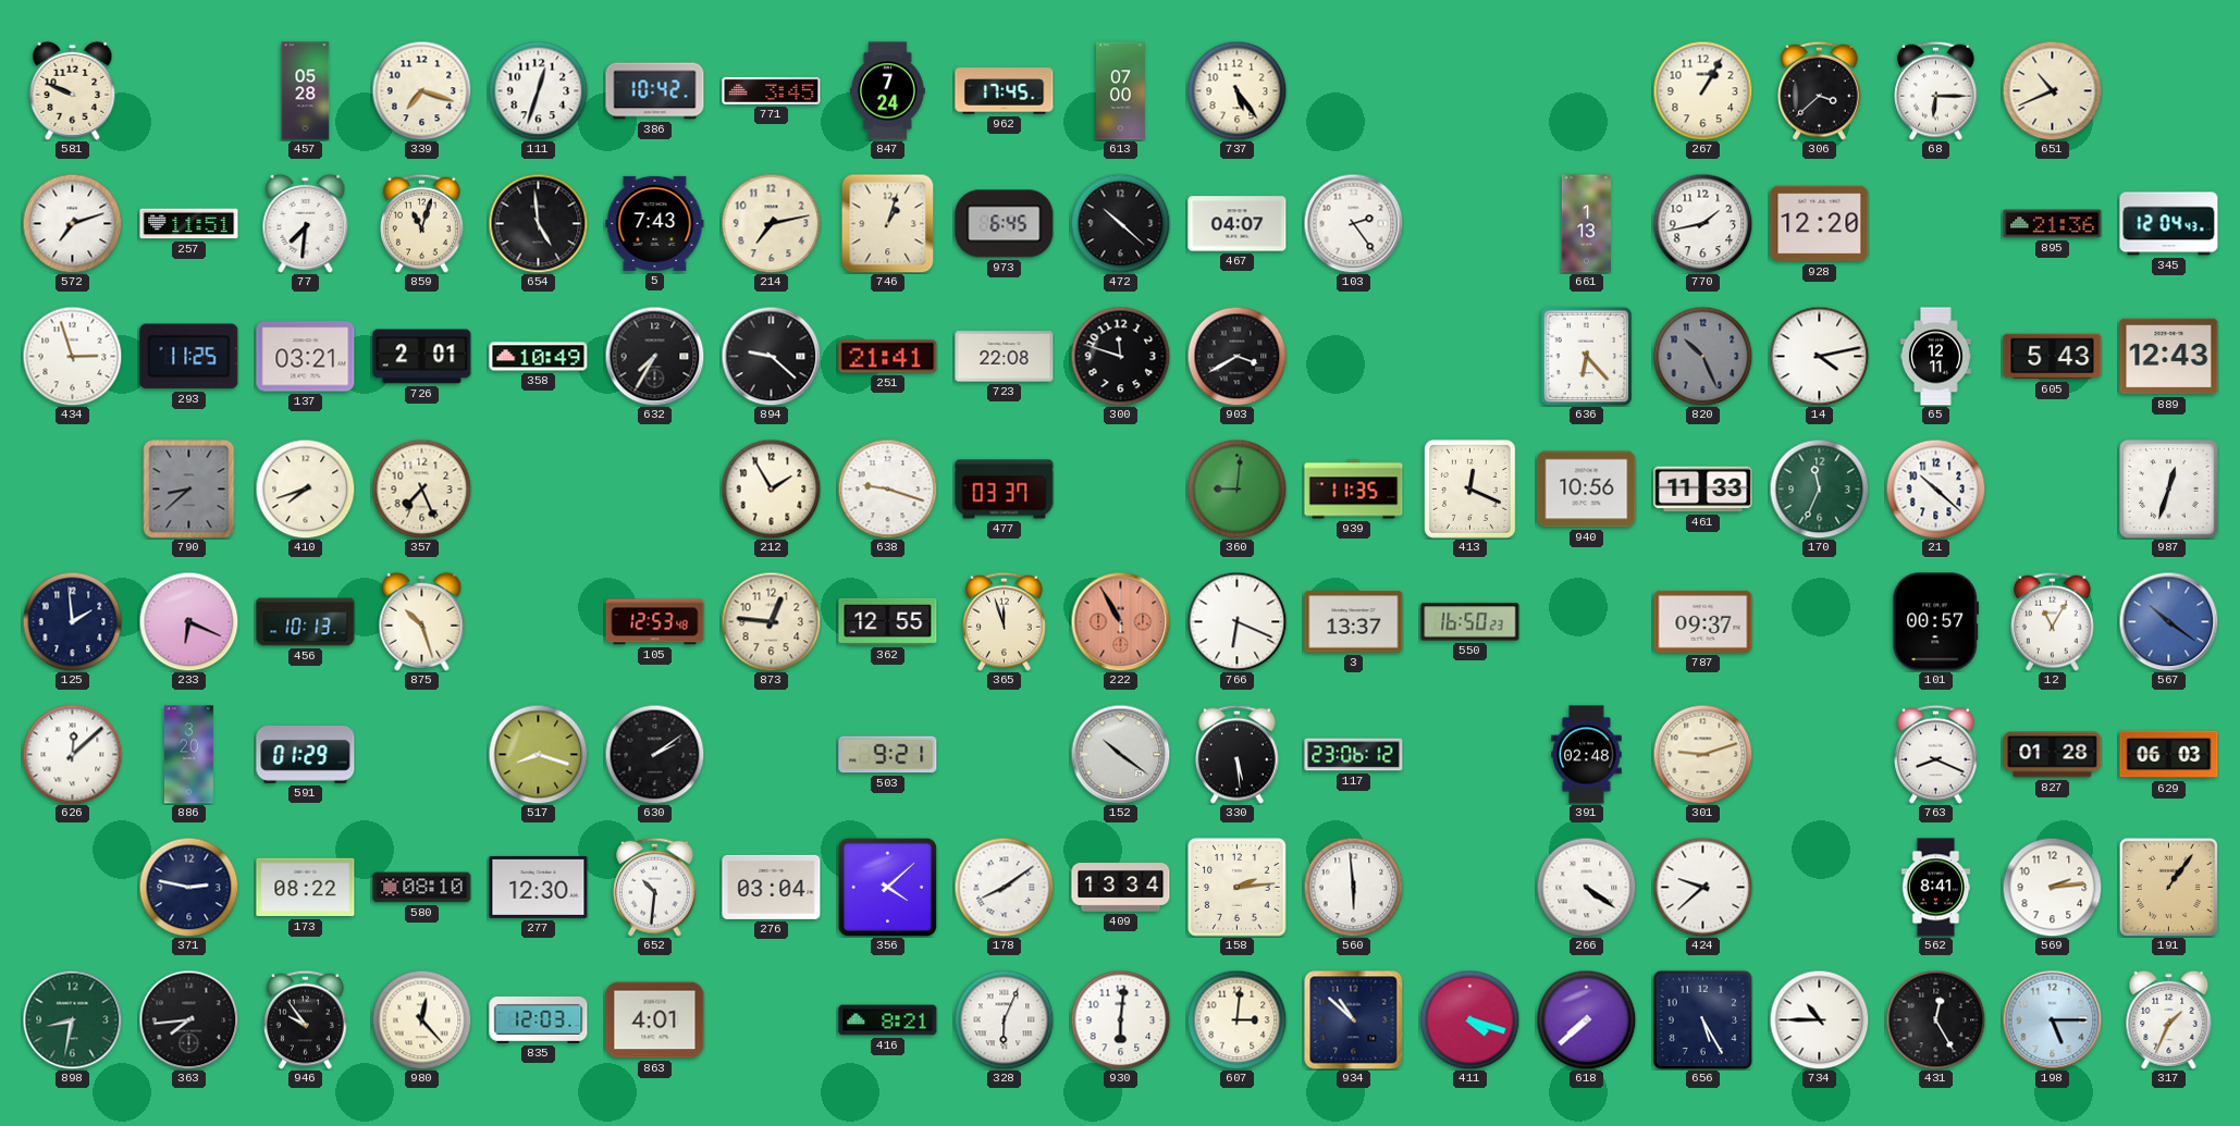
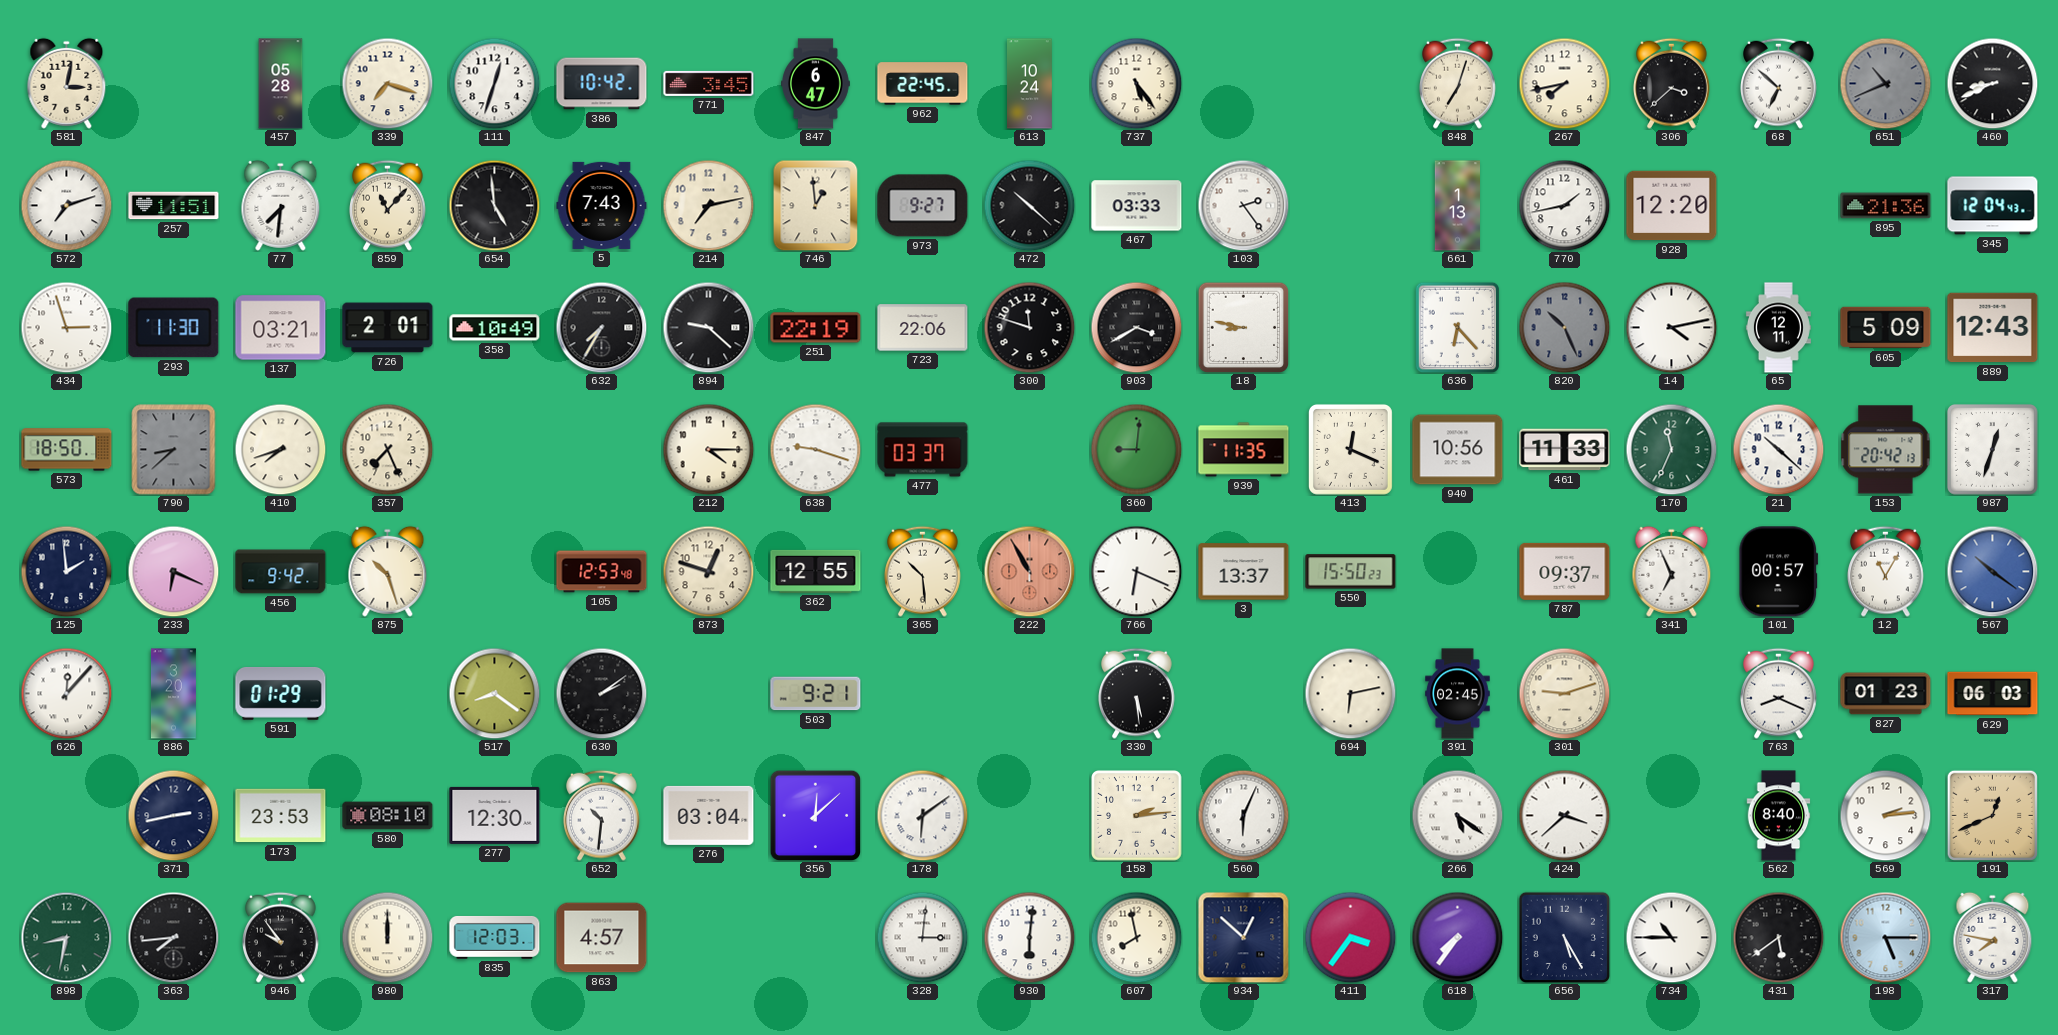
581: 9:49 -> 3:02
847: 7:24 -> 6:47
962: 17:45 -> 22:45
613: 07:00 -> 10:24
848: none -> 7:03
267: 1:05 -> 7:43
68: 6:15 -> 6:52
651 dial: cream -> grey
460: none -> 8:41
859: 11:03 -> 11:07
746: 1:03 -> 12:59
973: 6:45 -> 9:27
467: 04:07 -> 03:33
293: 11:25 -> 11:30
251: 21:41 -> 22:19
723: 22:08 -> 22:06
18: none -> 8:47
605: 5:43 -> 5:09
573: none -> 18:50
212: 1:55 -> 4:15
153: none -> 20:42
456: 10:13 -> 9:42
873: 12:46 -> 12:48
365: 11:57 -> 10:29
550: 16:50 -> 15:50
341: none -> 6:56
626: 12:08 -> 12:07
517: 8:18 -> 8:21
152: 10:21 -> none
117: 23:06 -> none
694: none -> 6:13
391: 02:48 -> 02:45
827: 01:28 -> 01:23
371: 2:47 -> 2:43
173: 08:22 -> 23:53
356: 4:08 -> 12:08
178: 8:09 -> 6:09
409: 13:34 -> none
560: 5:59 -> 6:04
266: 4:21 -> 5:21
424: 9:38 -> 3:38
562: 8:41 -> 8:40
191: 1:06 -> 12:41
980: 12:23 -> 12:00
863: 4:01 -> 4:57
416: 8:21 -> none
328: 6:04 -> 3:01
607: 3:01 -> 7:58
934: 10:52 -> 12:52
411: 4:18 -> 3:36
618: 7:38 -> 7:36
431: 12:25 -> 5:39
317: 1:34 -> 7:47
